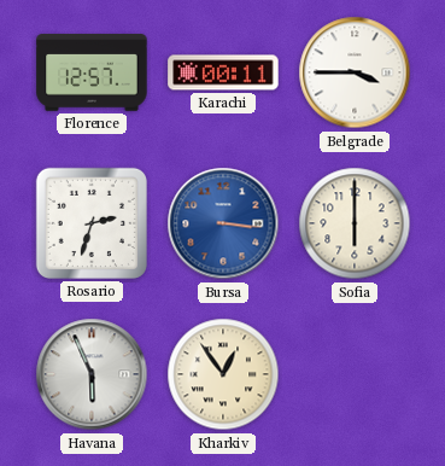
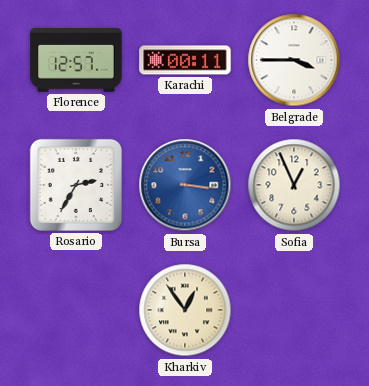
Rosario: 2:33 -> 2:35
Sofia: 6:00 -> 12:56
Havana: 5:56 -> none
